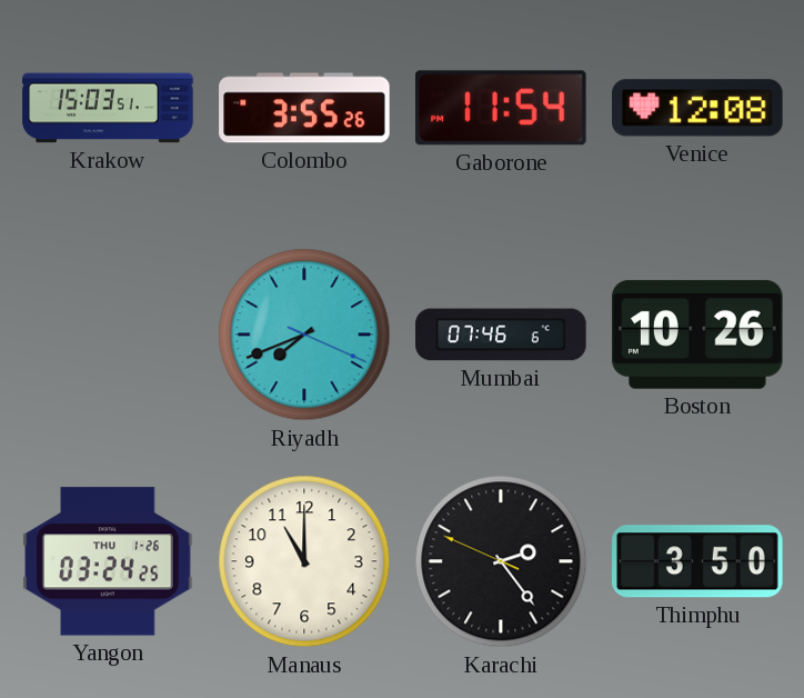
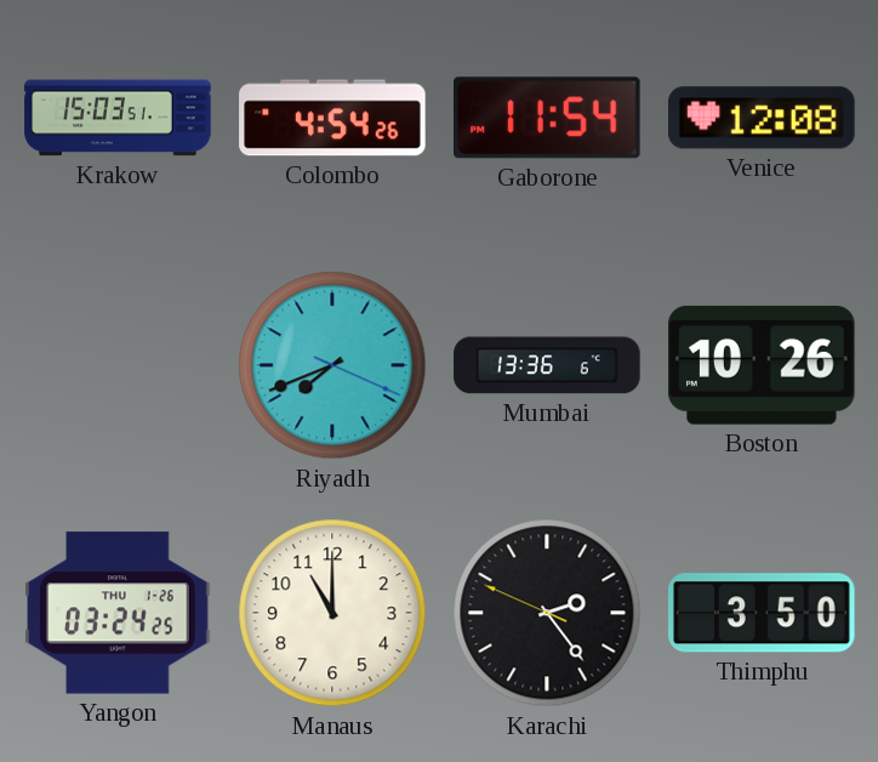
Colombo: 3:55 -> 4:54
Mumbai: 07:46 -> 13:36
